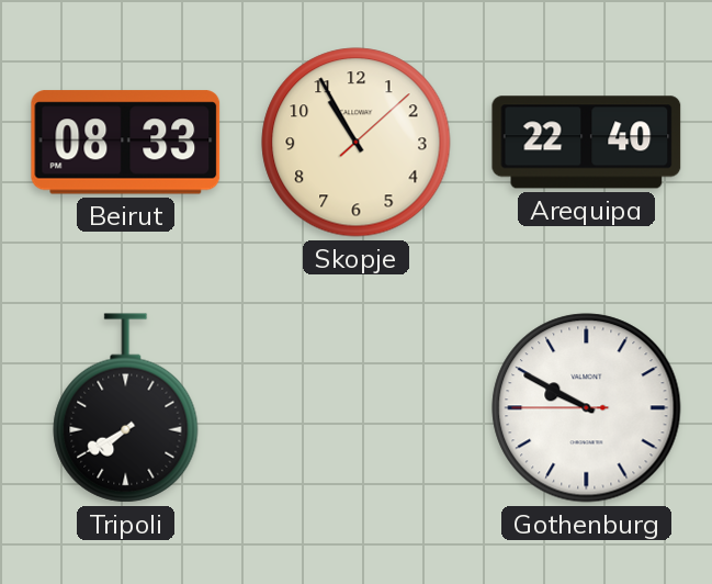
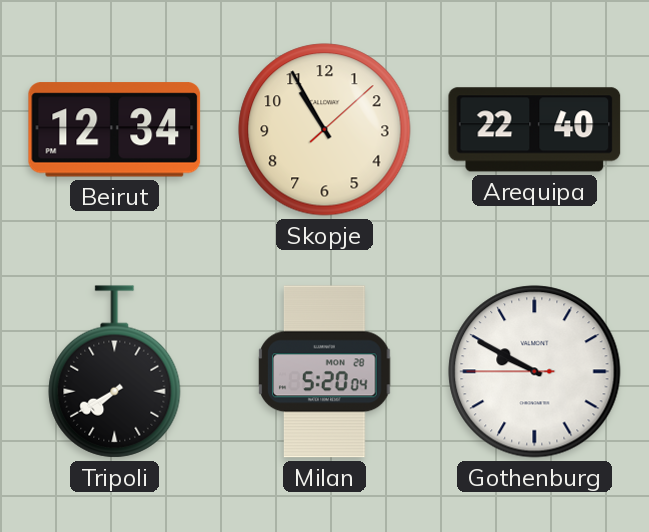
Beirut: 08:33 -> 12:34
Milan: none -> 5:20
